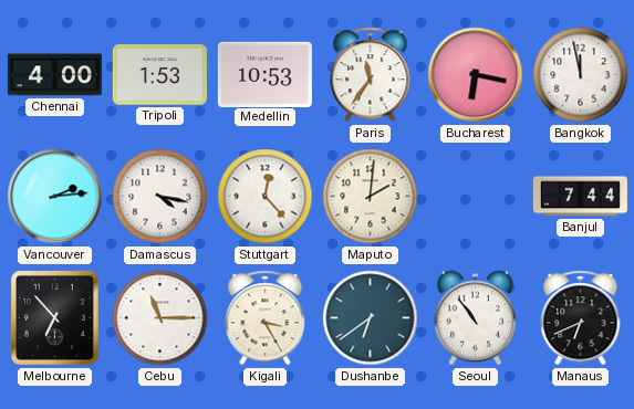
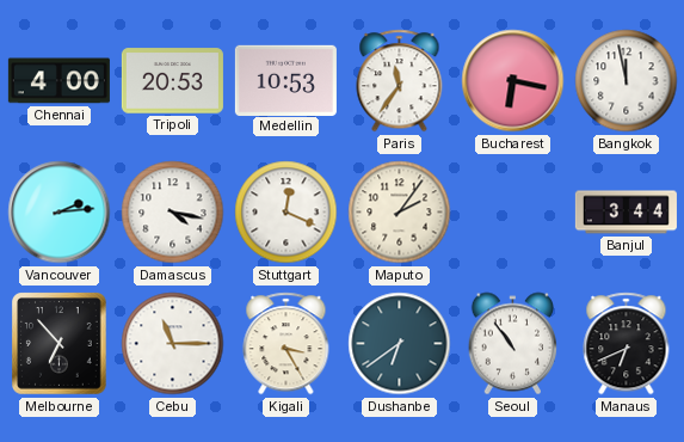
Tripoli: 1:53 -> 20:53
Stuttgart: 12:23 -> 12:19
Maputo: 2:01 -> 2:06
Banjul: 7:44 -> 3:44
